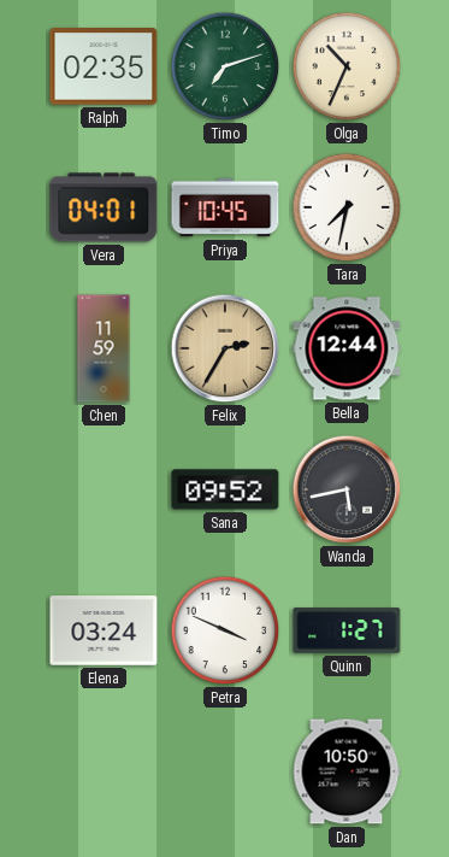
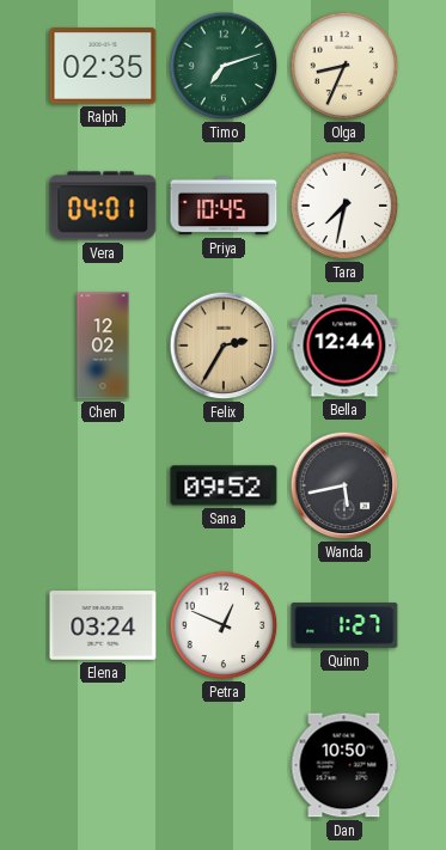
Olga: 10:34 -> 8:34
Chen: 11:59 -> 12:02
Petra: 3:49 -> 12:49
